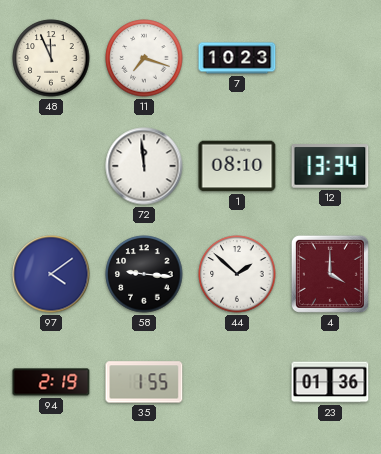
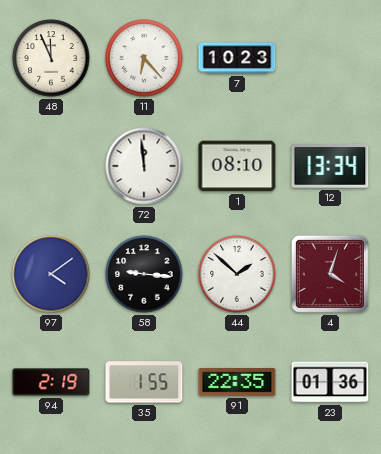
11: 7:18 -> 6:23
4: 4:00 -> 4:03
91: none -> 22:35
